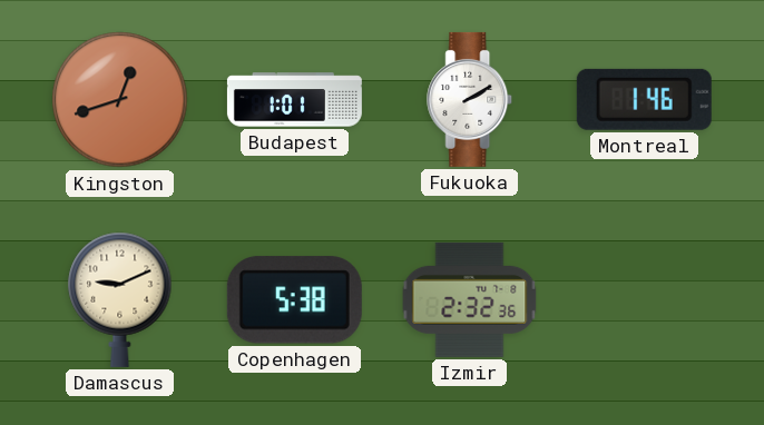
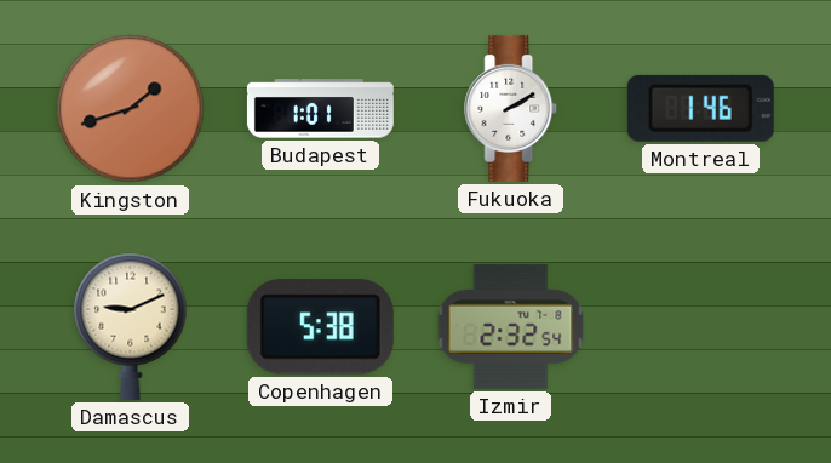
Kingston: 12:42 -> 1:42
Izmir: 2:32:36 -> 2:32:54
